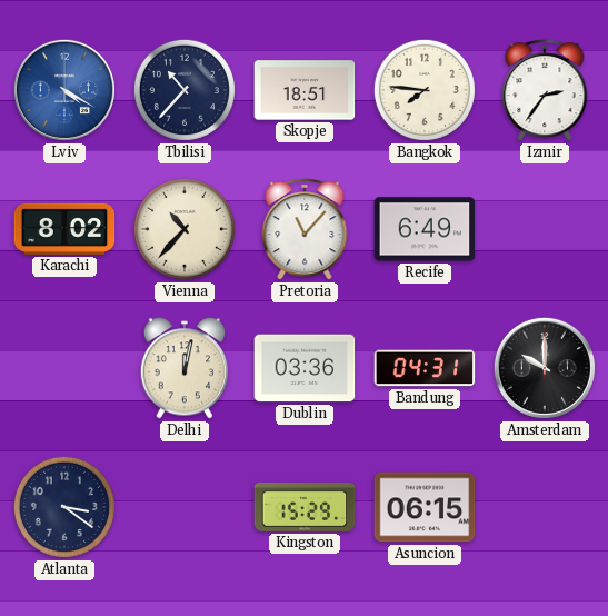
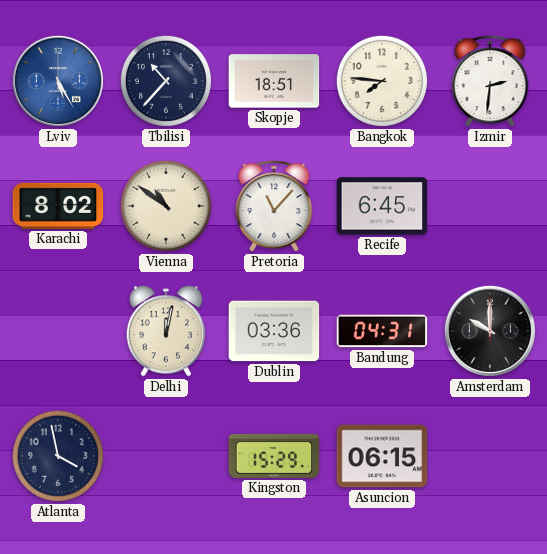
Lviv: 4:20 -> 5:25
Izmir: 2:36 -> 2:31
Vienna: 10:37 -> 10:51
Recife: 6:49 -> 6:45
Atlanta: 3:21 -> 3:58
